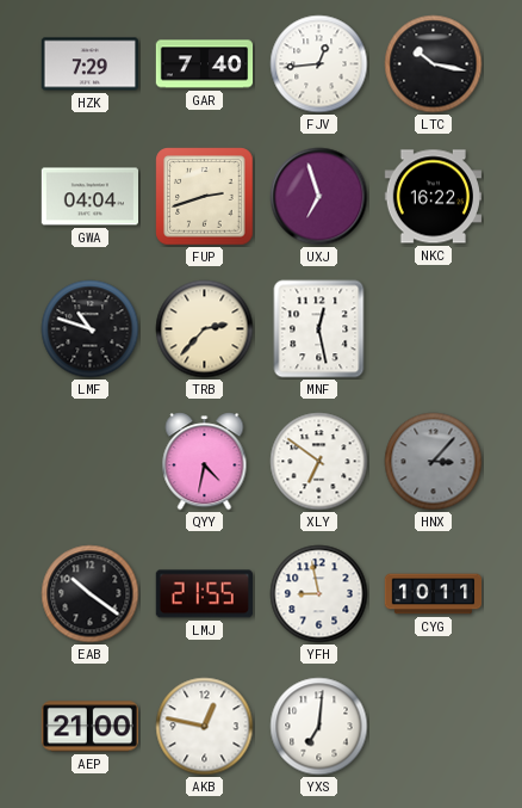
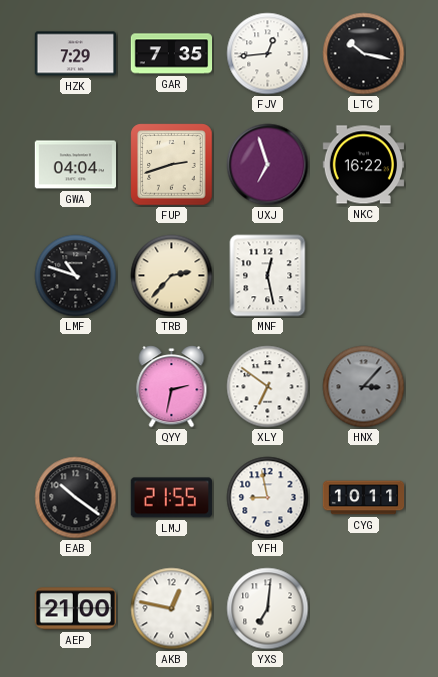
GAR: 7:40 -> 7:35
QYY: 4:32 -> 2:32
